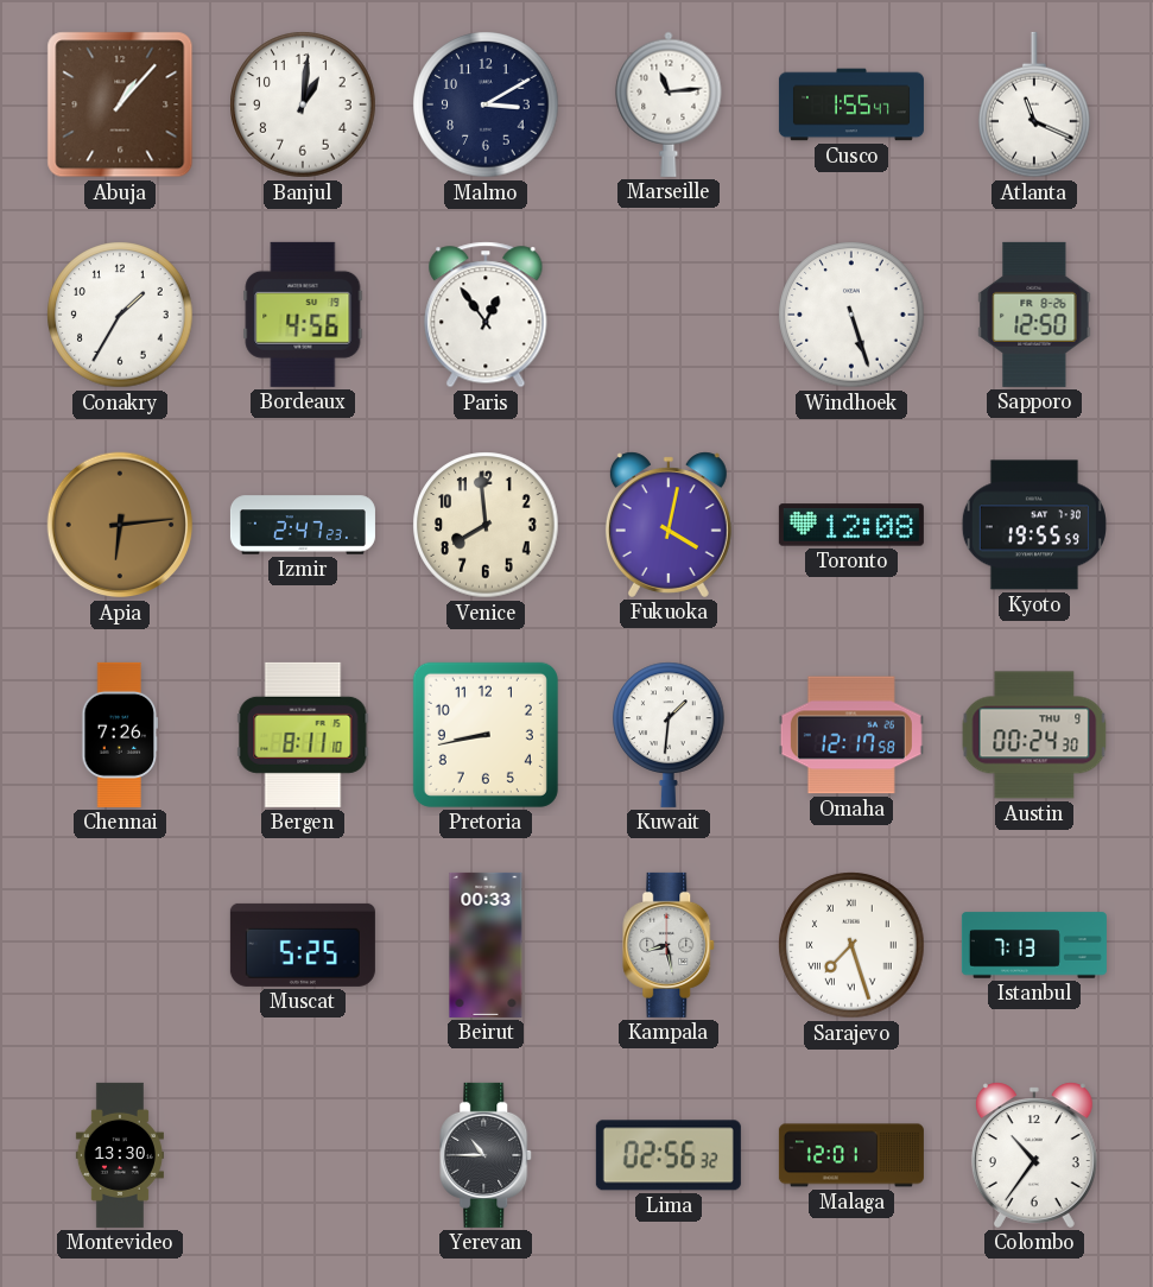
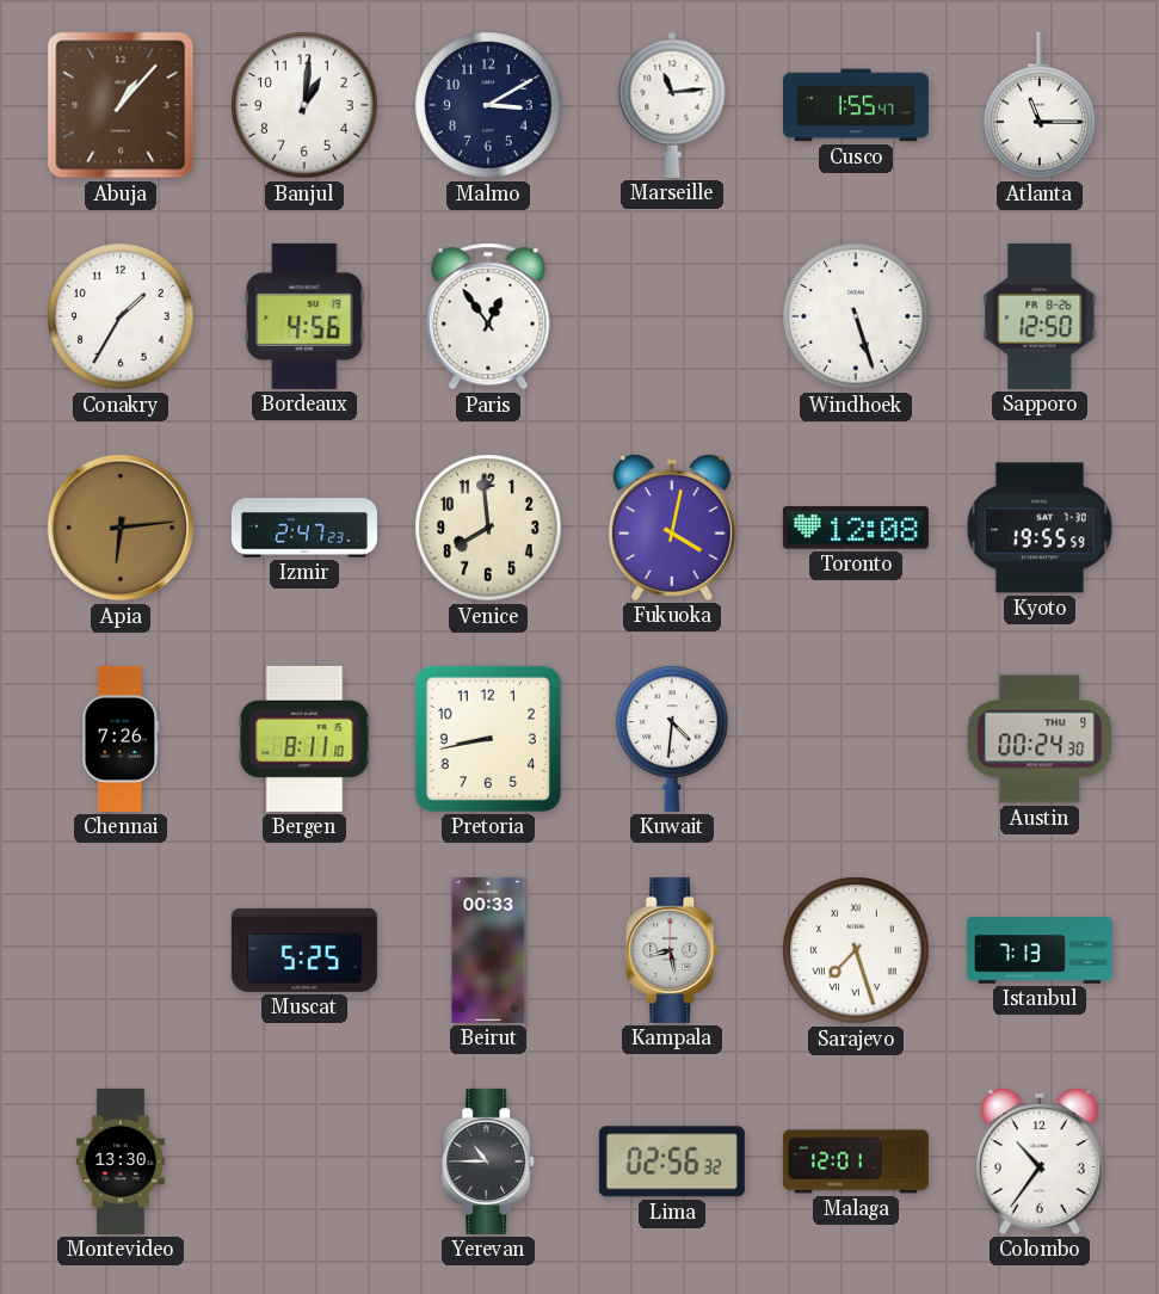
Atlanta: 11:19 -> 11:15
Kuwait: 1:31 -> 4:31
Omaha: 12:17 -> none
